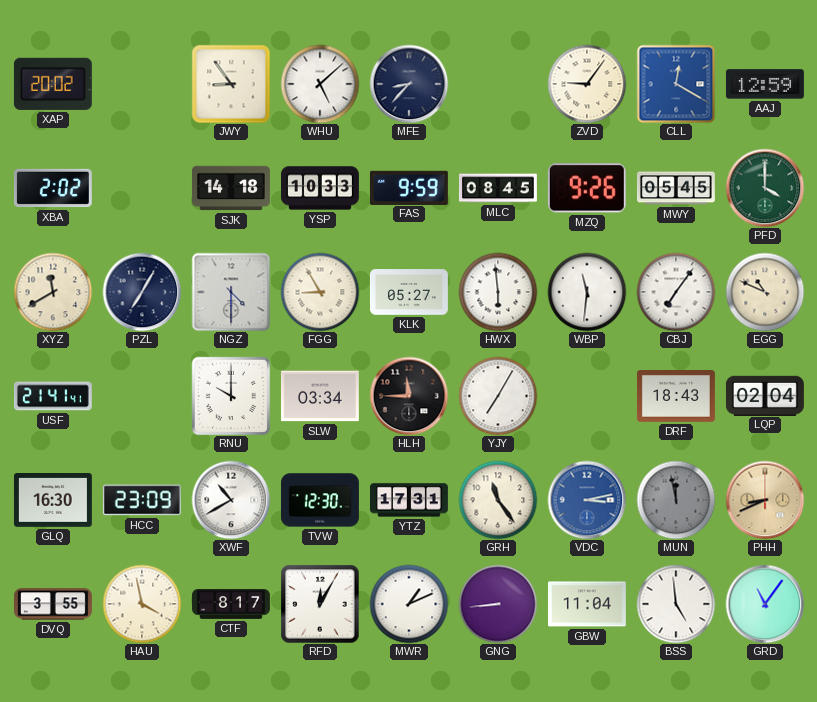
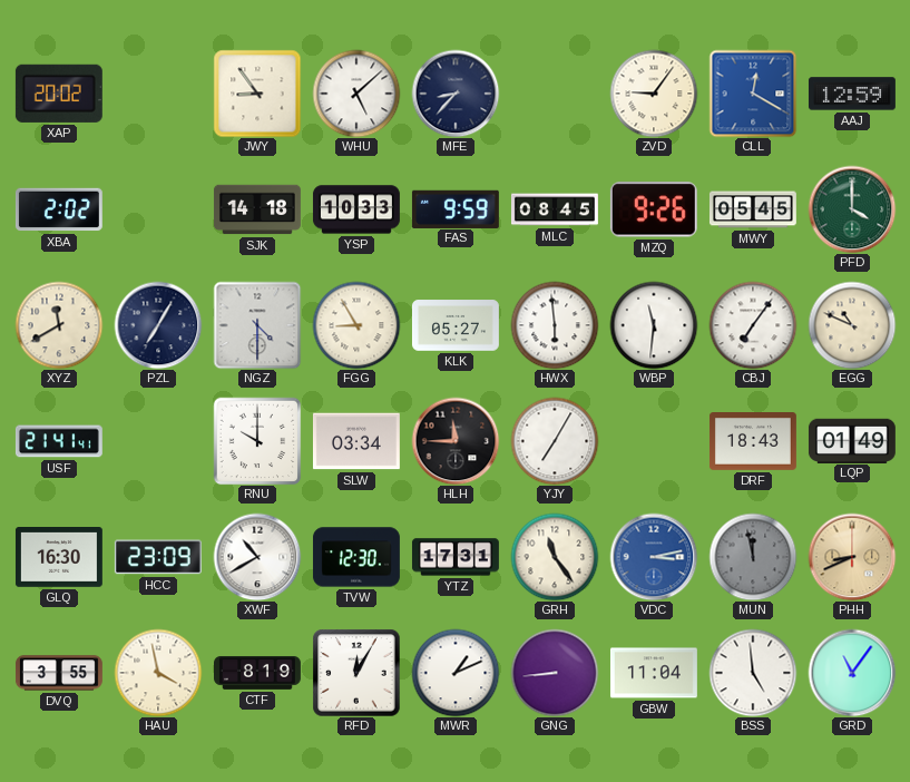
LQP: 02:04 -> 01:49
CTF: 8:17 -> 8:19
